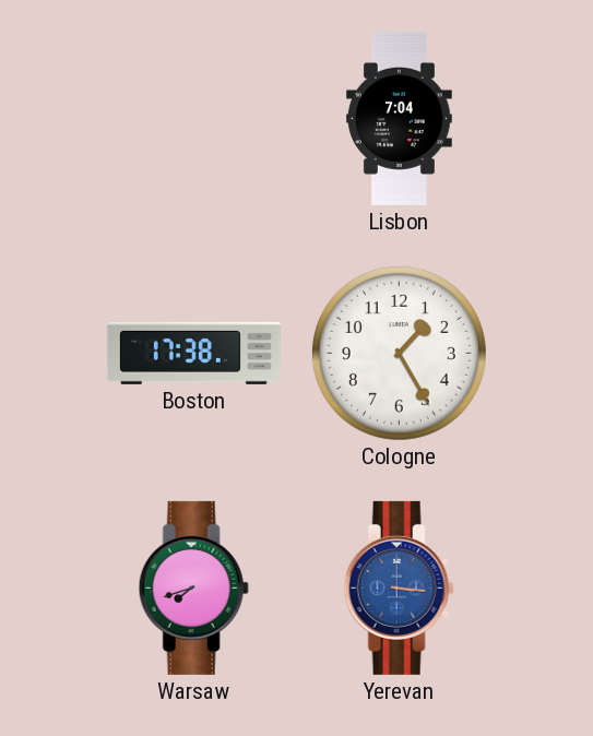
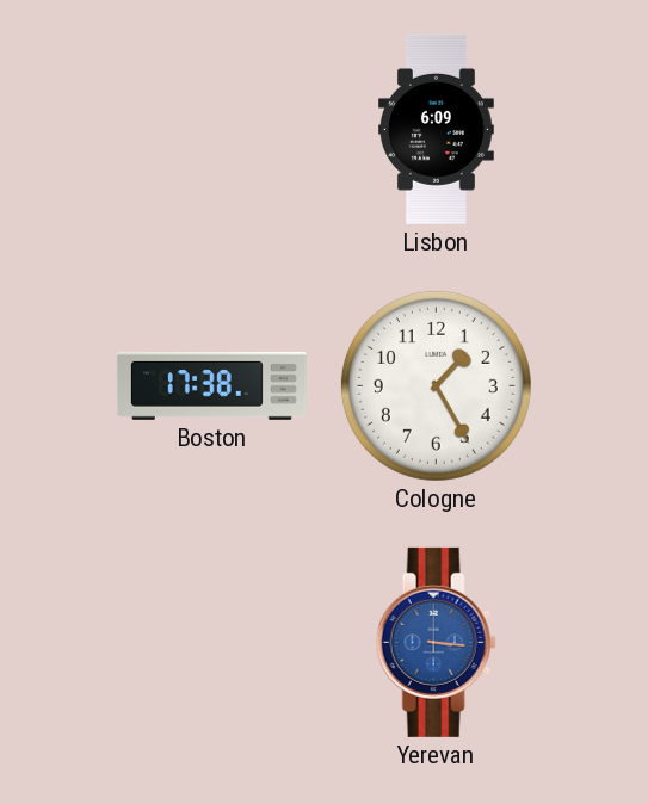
Lisbon: 7:04 -> 6:09
Warsaw: 7:42 -> none
